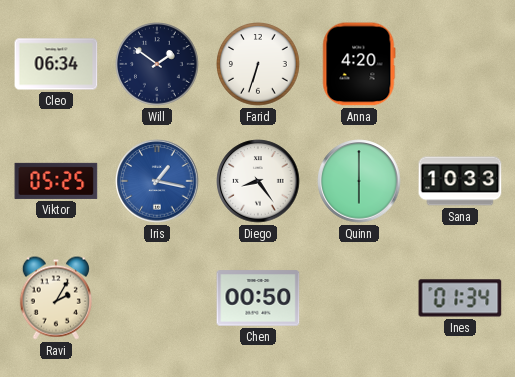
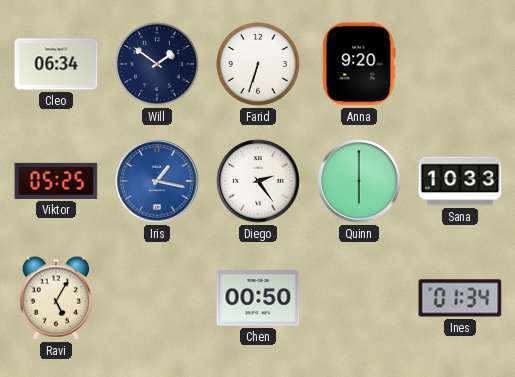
Anna: 4:20 -> 9:20
Diego: 8:24 -> 2:24
Ravi: 2:05 -> 5:05
